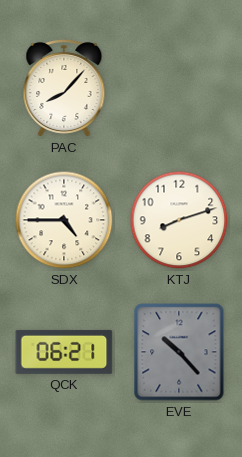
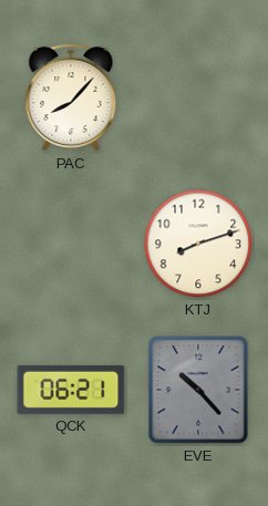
SDX: 4:45 -> none
